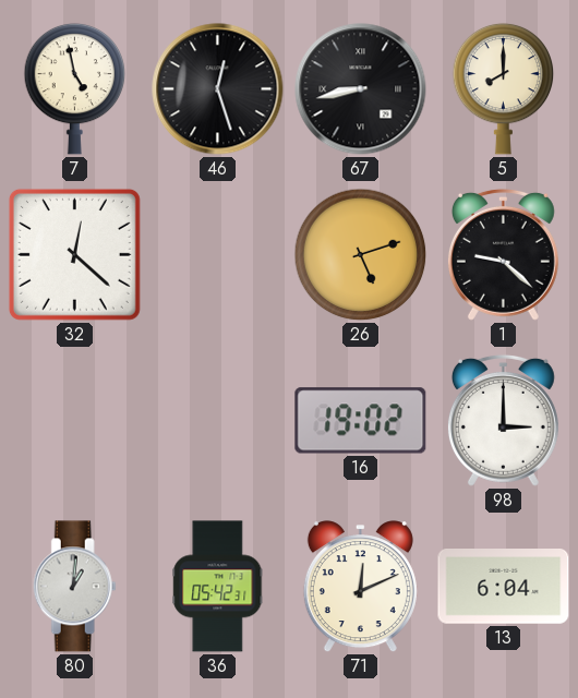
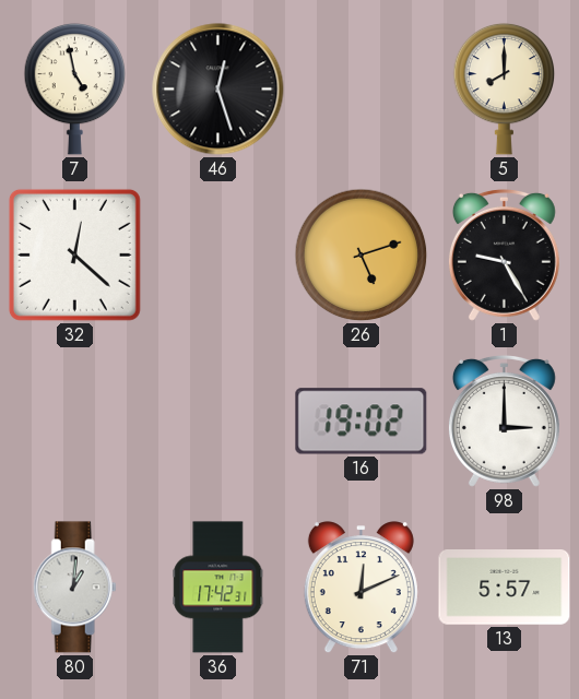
67: 8:43 -> none
1: 9:22 -> 9:25
36: 05:42 -> 17:42
13: 6:04 -> 5:57
